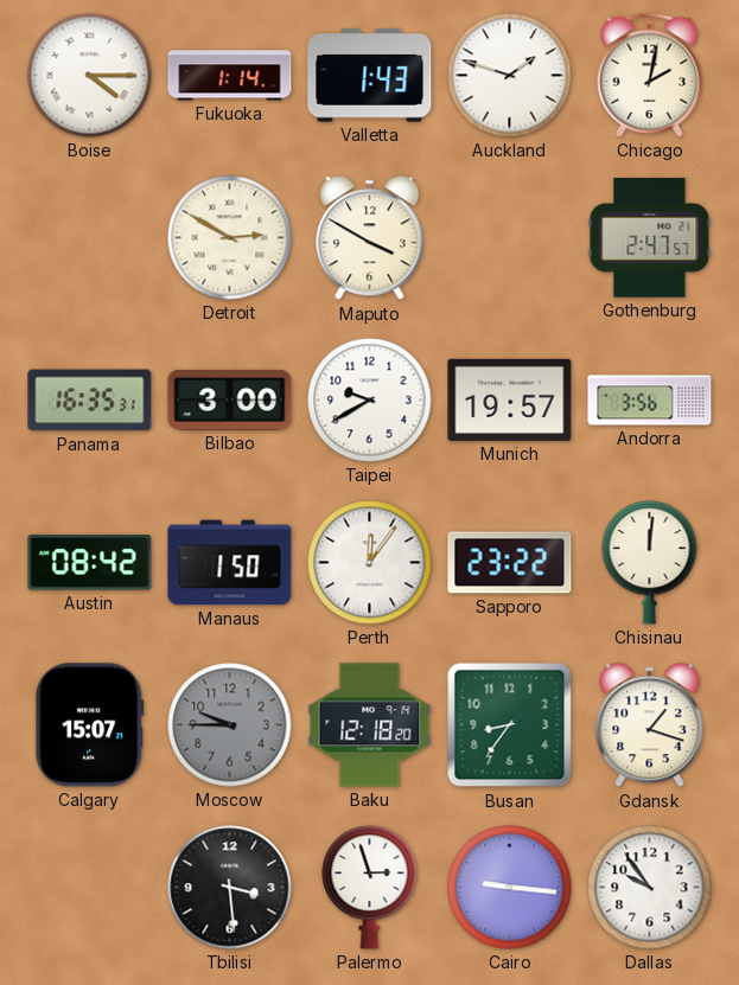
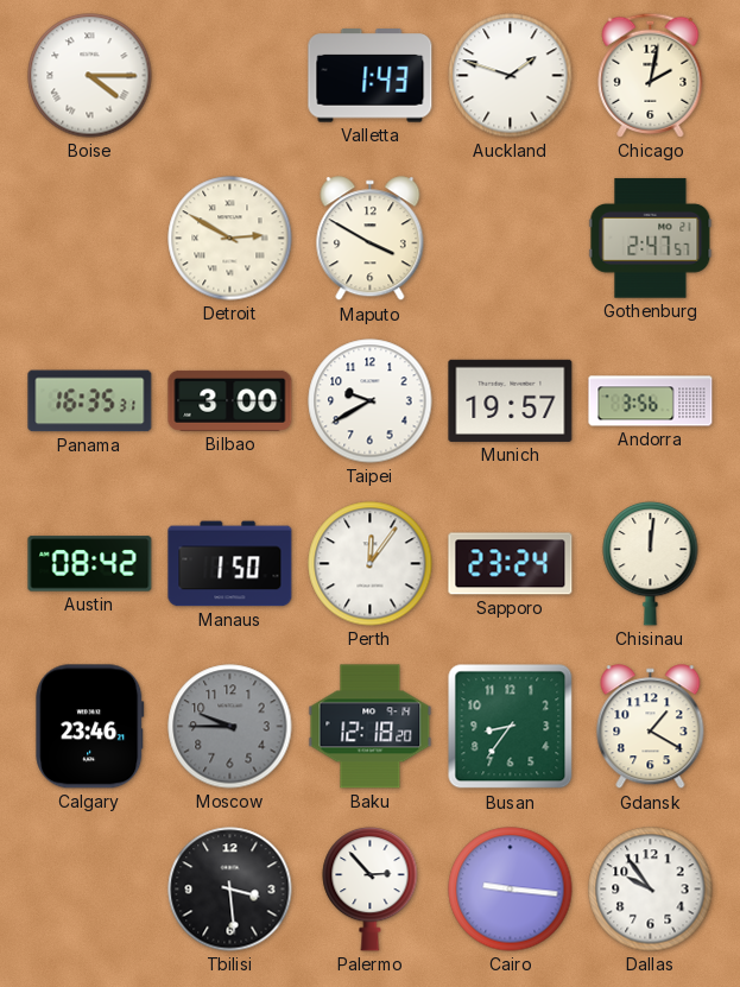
Fukuoka: 1:14 -> none
Sapporo: 23:22 -> 23:24
Calgary: 15:07 -> 23:46
Gdansk: 1:18 -> 1:20
Palermo: 2:57 -> 2:53
